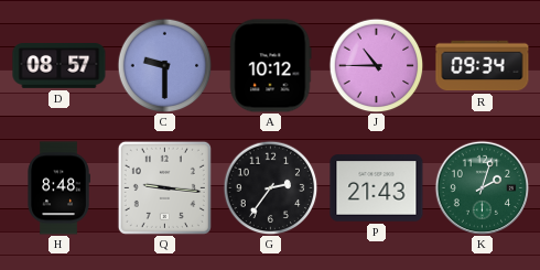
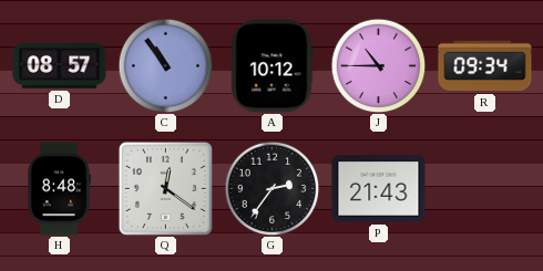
C: 9:30 -> 10:54
Q: 9:16 -> 12:21
K: 2:03 -> none
